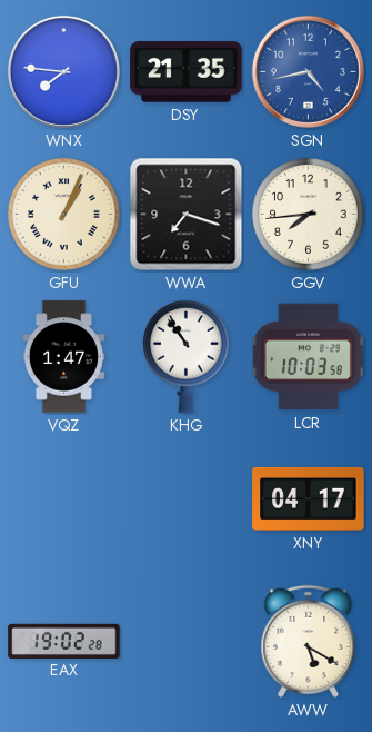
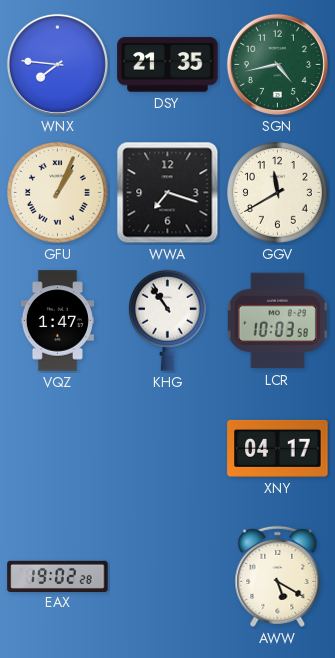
SGN dial: blue -> green
GGV: 7:44 -> 11:40
